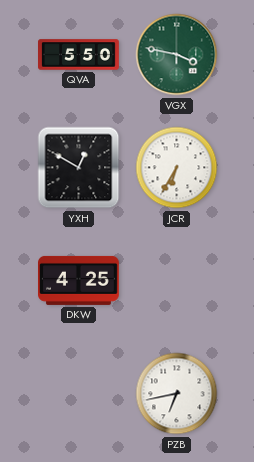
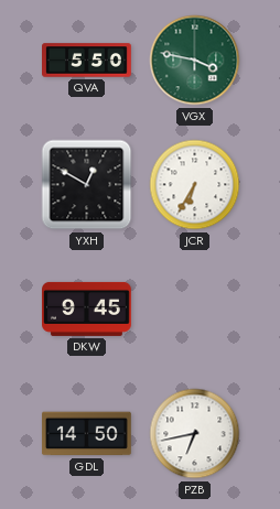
DKW: 4:25 -> 9:45
GDL: none -> 14:50
